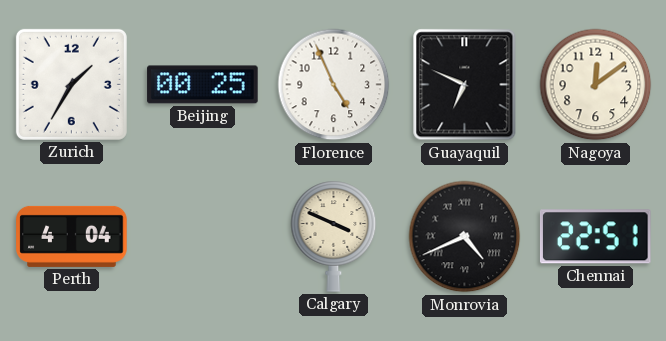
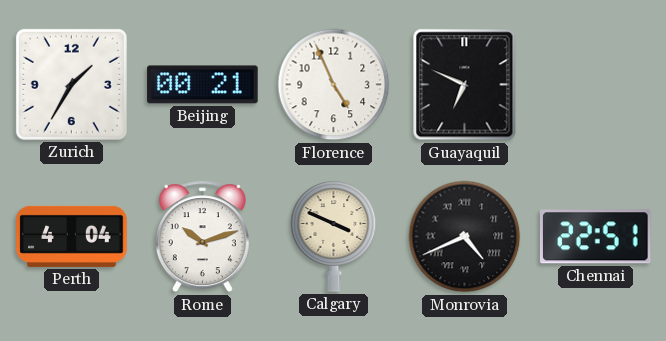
Beijing: 00:25 -> 00:21
Nagoya: 12:09 -> none
Rome: none -> 10:12
